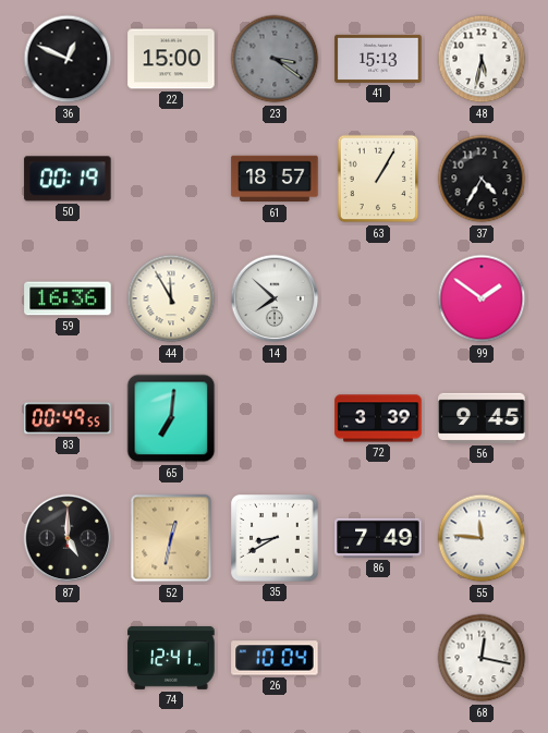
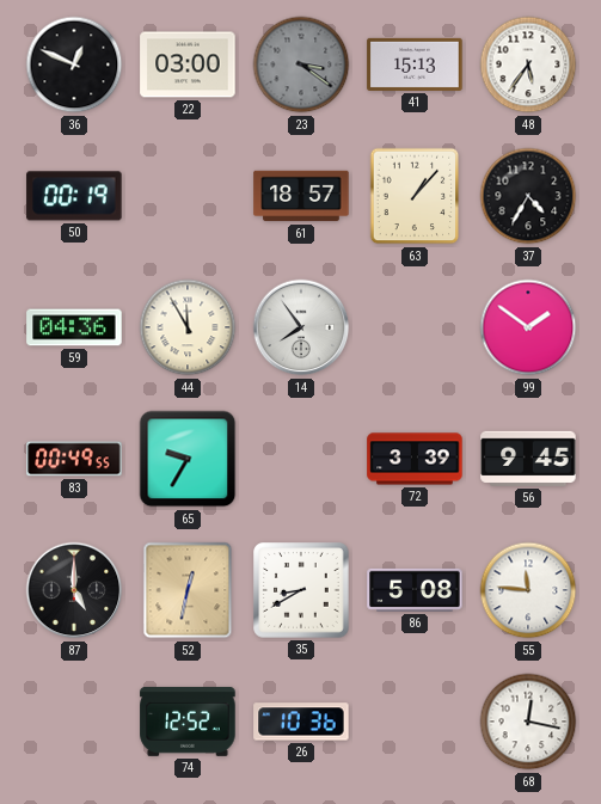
22: 15:00 -> 03:00
48: 5:32 -> 5:36
63: 1:05 -> 1:07
59: 16:36 -> 04:36
14: 7:52 -> 7:54
65: 7:01 -> 9:35
86: 7:49 -> 5:08
74: 12:41 -> 12:52
26: 10:04 -> 10:36
